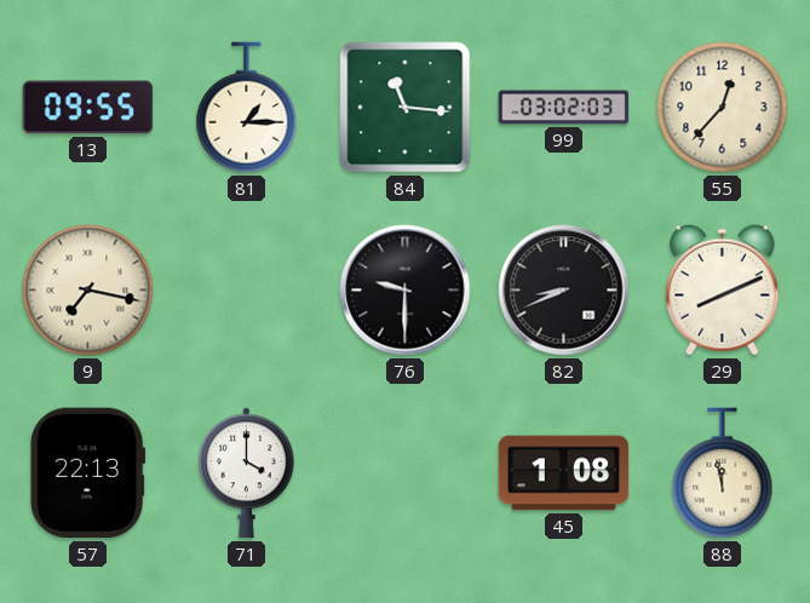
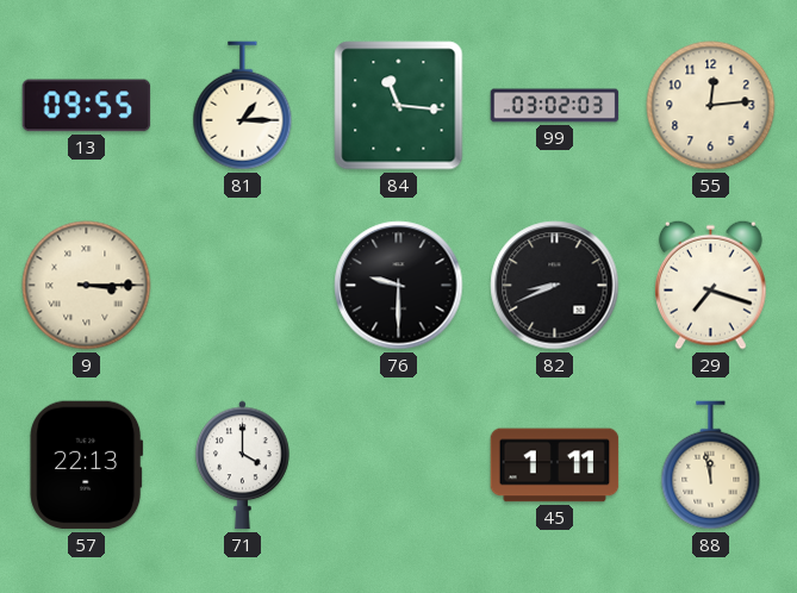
55: 12:37 -> 12:14
9: 7:17 -> 3:15
29: 8:11 -> 7:18
45: 1:08 -> 1:11
